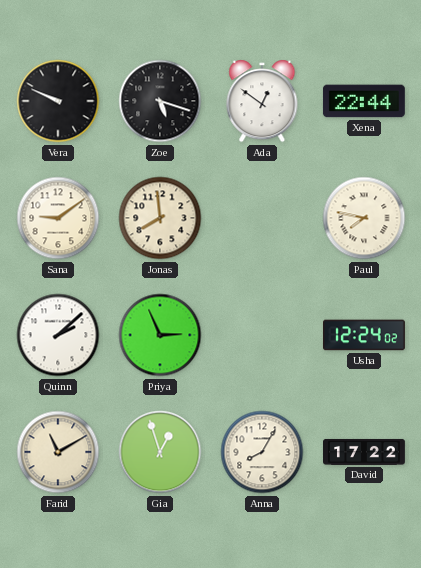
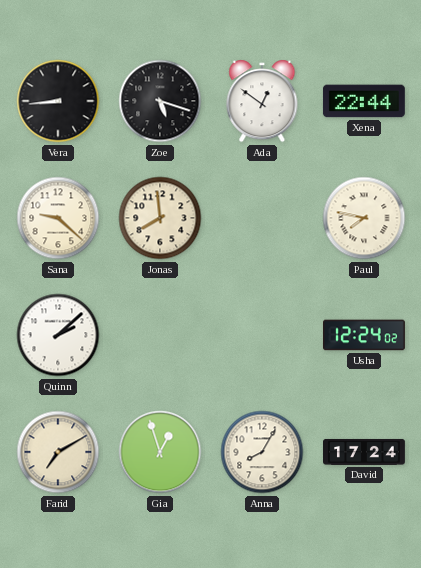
Vera: 9:49 -> 8:44
Sana: 9:09 -> 9:22
Priya: 2:56 -> none
Farid: 11:10 -> 7:10
David: 17:22 -> 17:24
